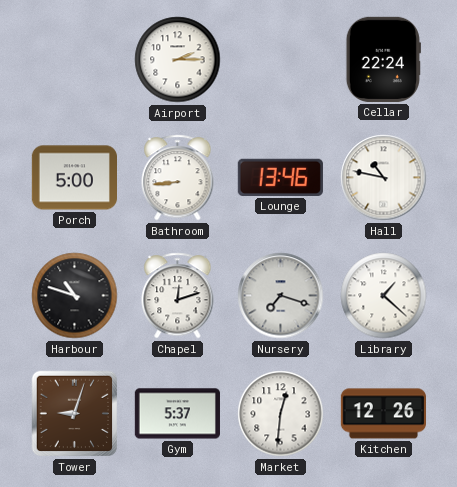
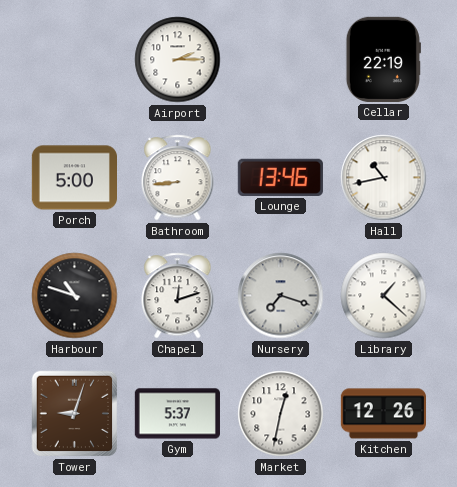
Cellar: 22:24 -> 22:19
Hall: 10:47 -> 10:43
Market: 12:31 -> 12:32
